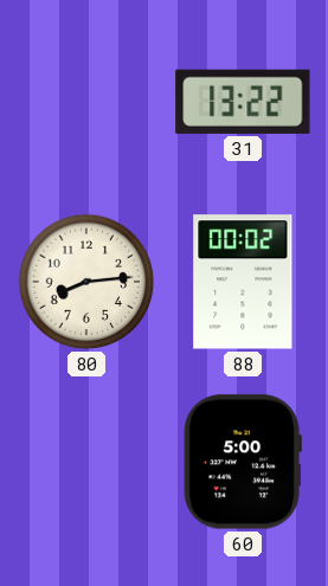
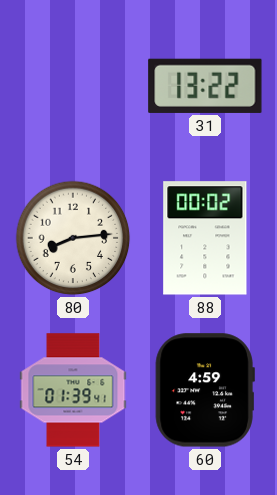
54: none -> 01:39
60: 5:00 -> 4:59
